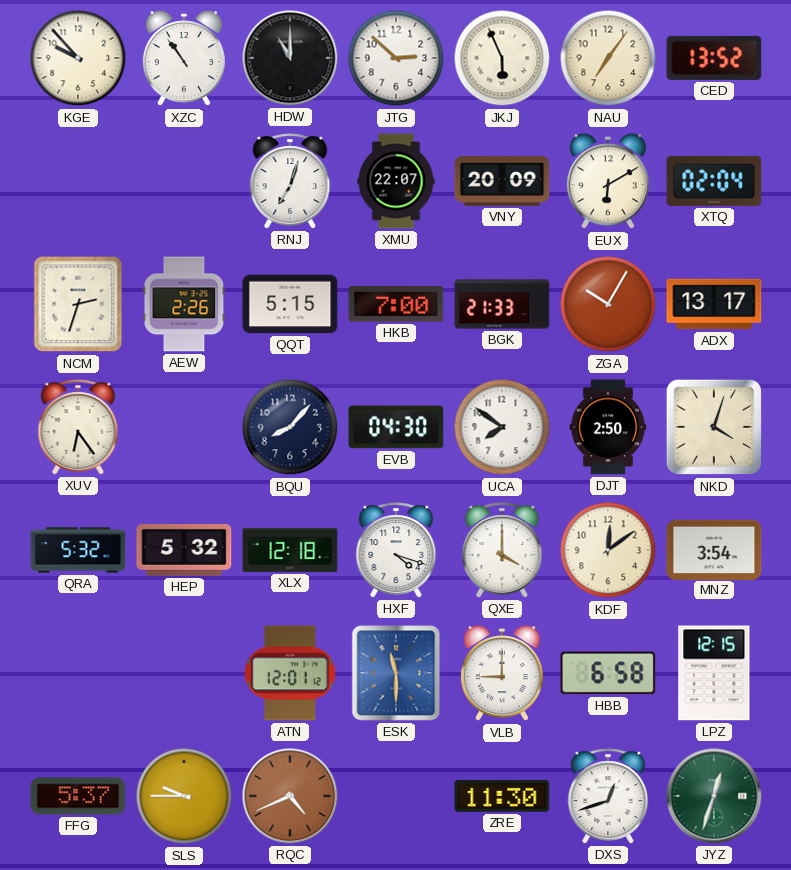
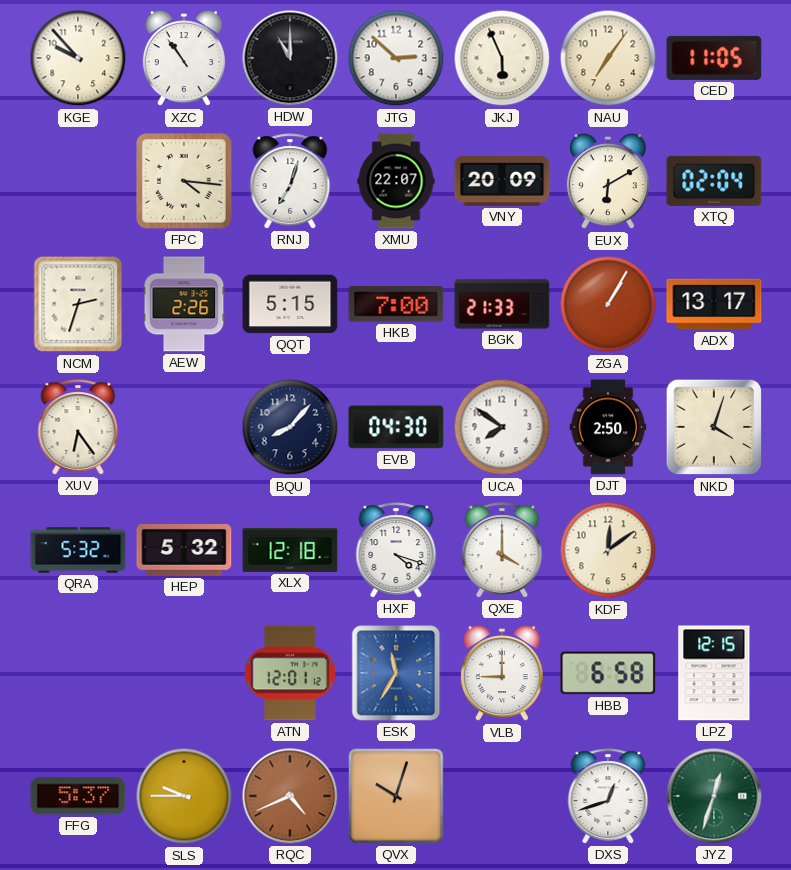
CED: 13:52 -> 11:05
FPC: none -> 4:16
ZGA: 10:05 -> 1:05
MNZ: 3:54 -> none
ESK: 11:30 -> 11:35
QVX: none -> 10:03
ZRE: 11:30 -> none
